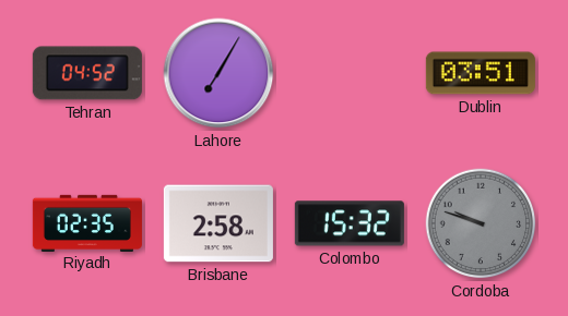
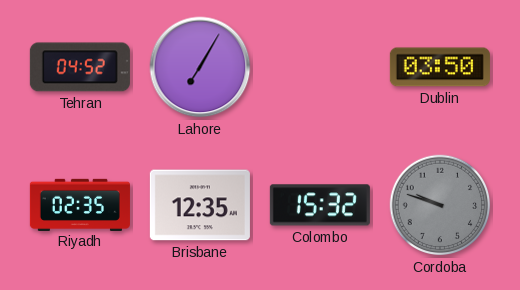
Dublin: 03:51 -> 03:50
Brisbane: 2:58 -> 12:35
